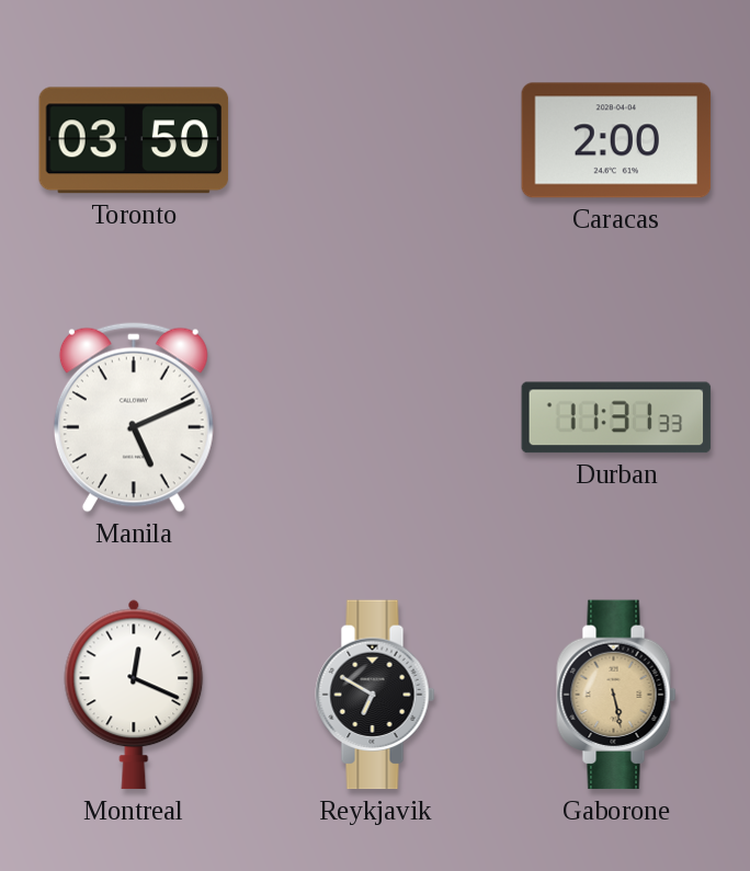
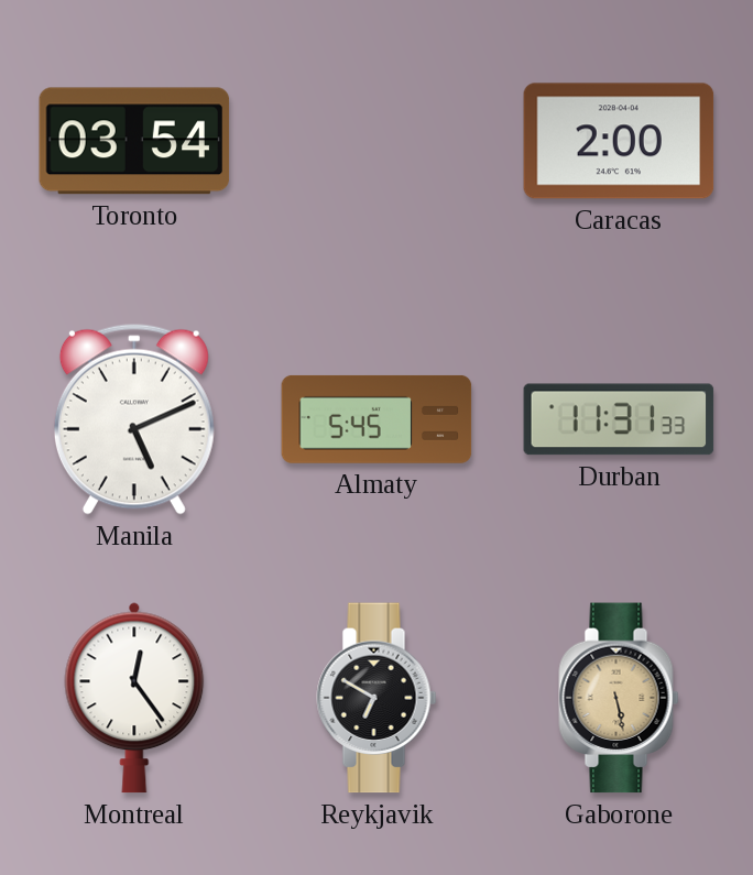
Toronto: 03:50 -> 03:54
Almaty: none -> 5:45
Montreal: 12:19 -> 12:24
